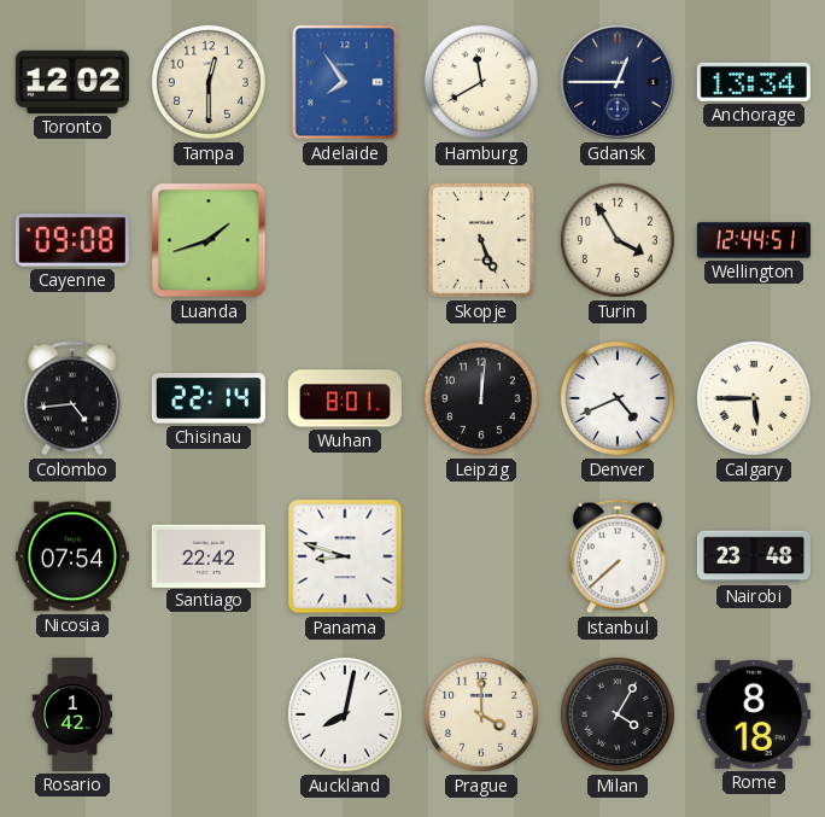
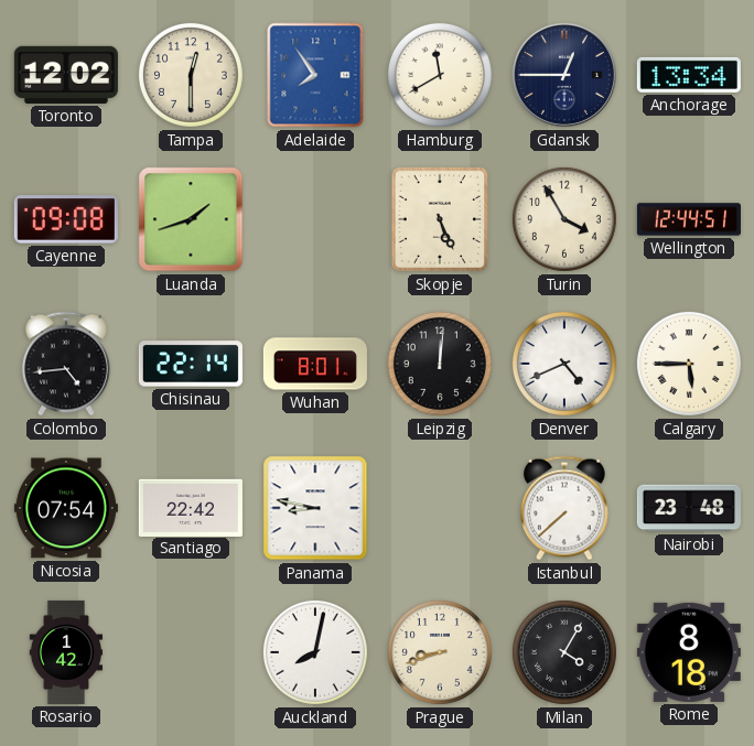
Panama: 8:48 -> 8:47
Prague: 4:00 -> 8:42
